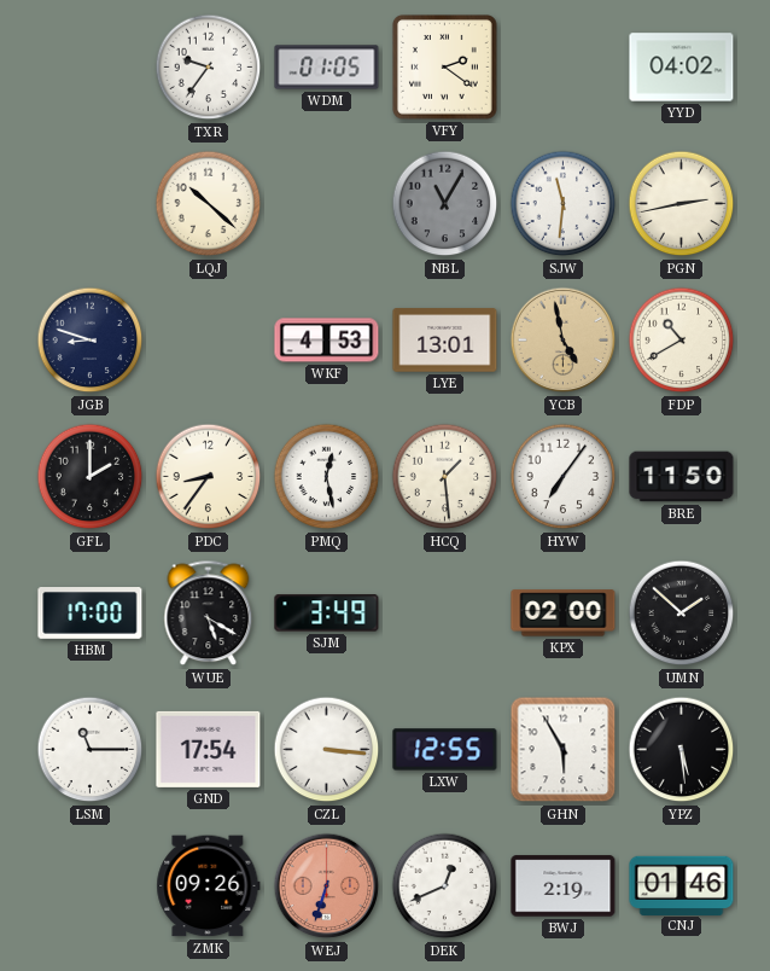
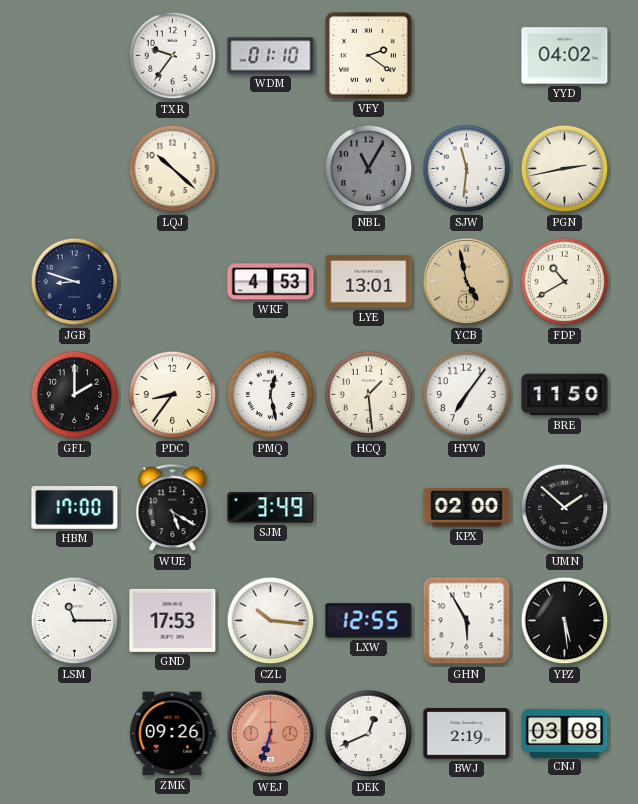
WDM: 01:05 -> 01:10
GND: 17:54 -> 17:53
CZL: 3:16 -> 10:16
CNJ: 01:46 -> 03:08
